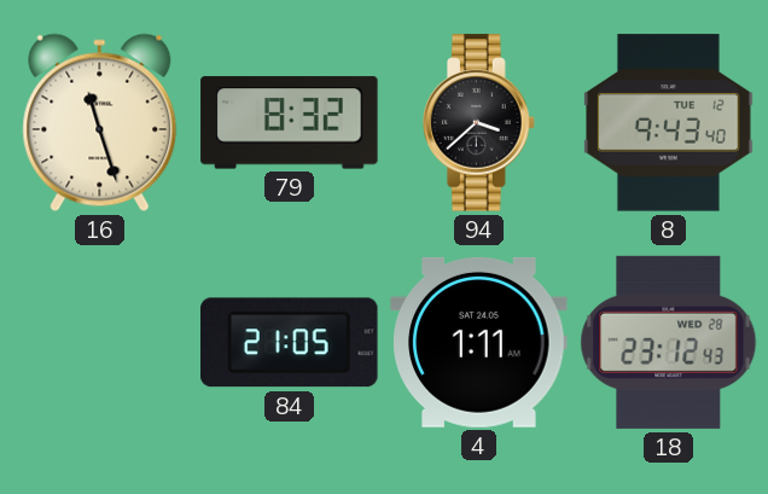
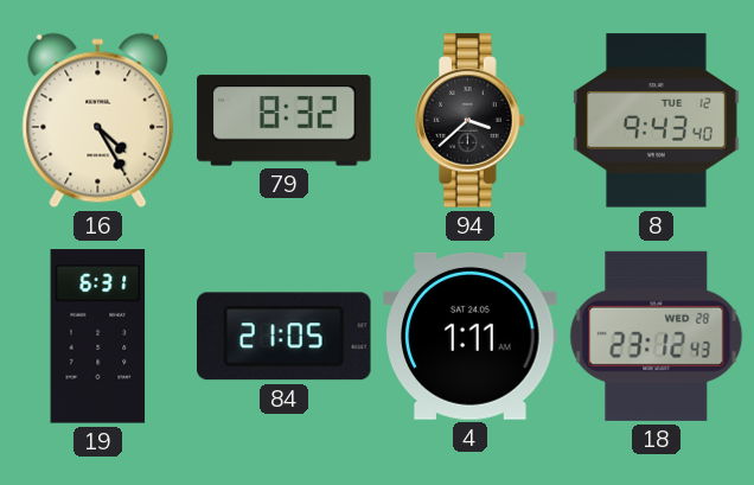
16: 11:27 -> 4:25
19: none -> 6:31
